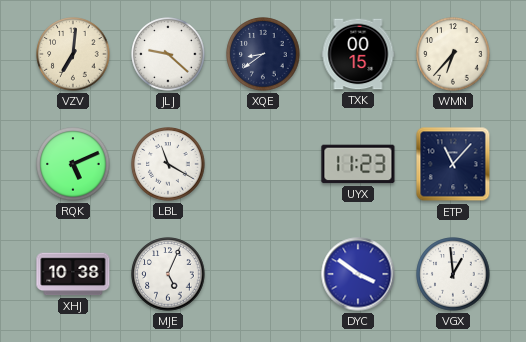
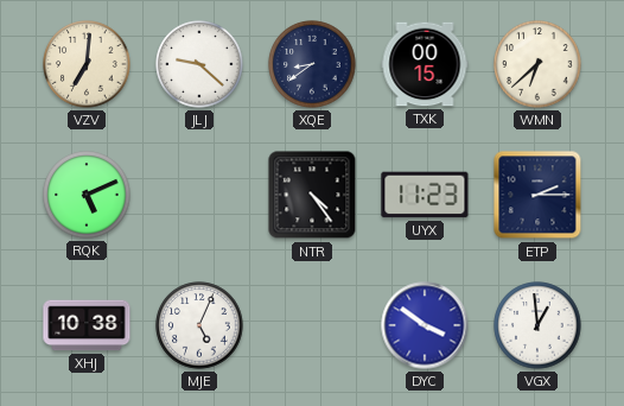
WMN: 6:37 -> 6:38
LBL: 11:20 -> none
NTR: none -> 4:24
ETP: 11:07 -> 2:15
